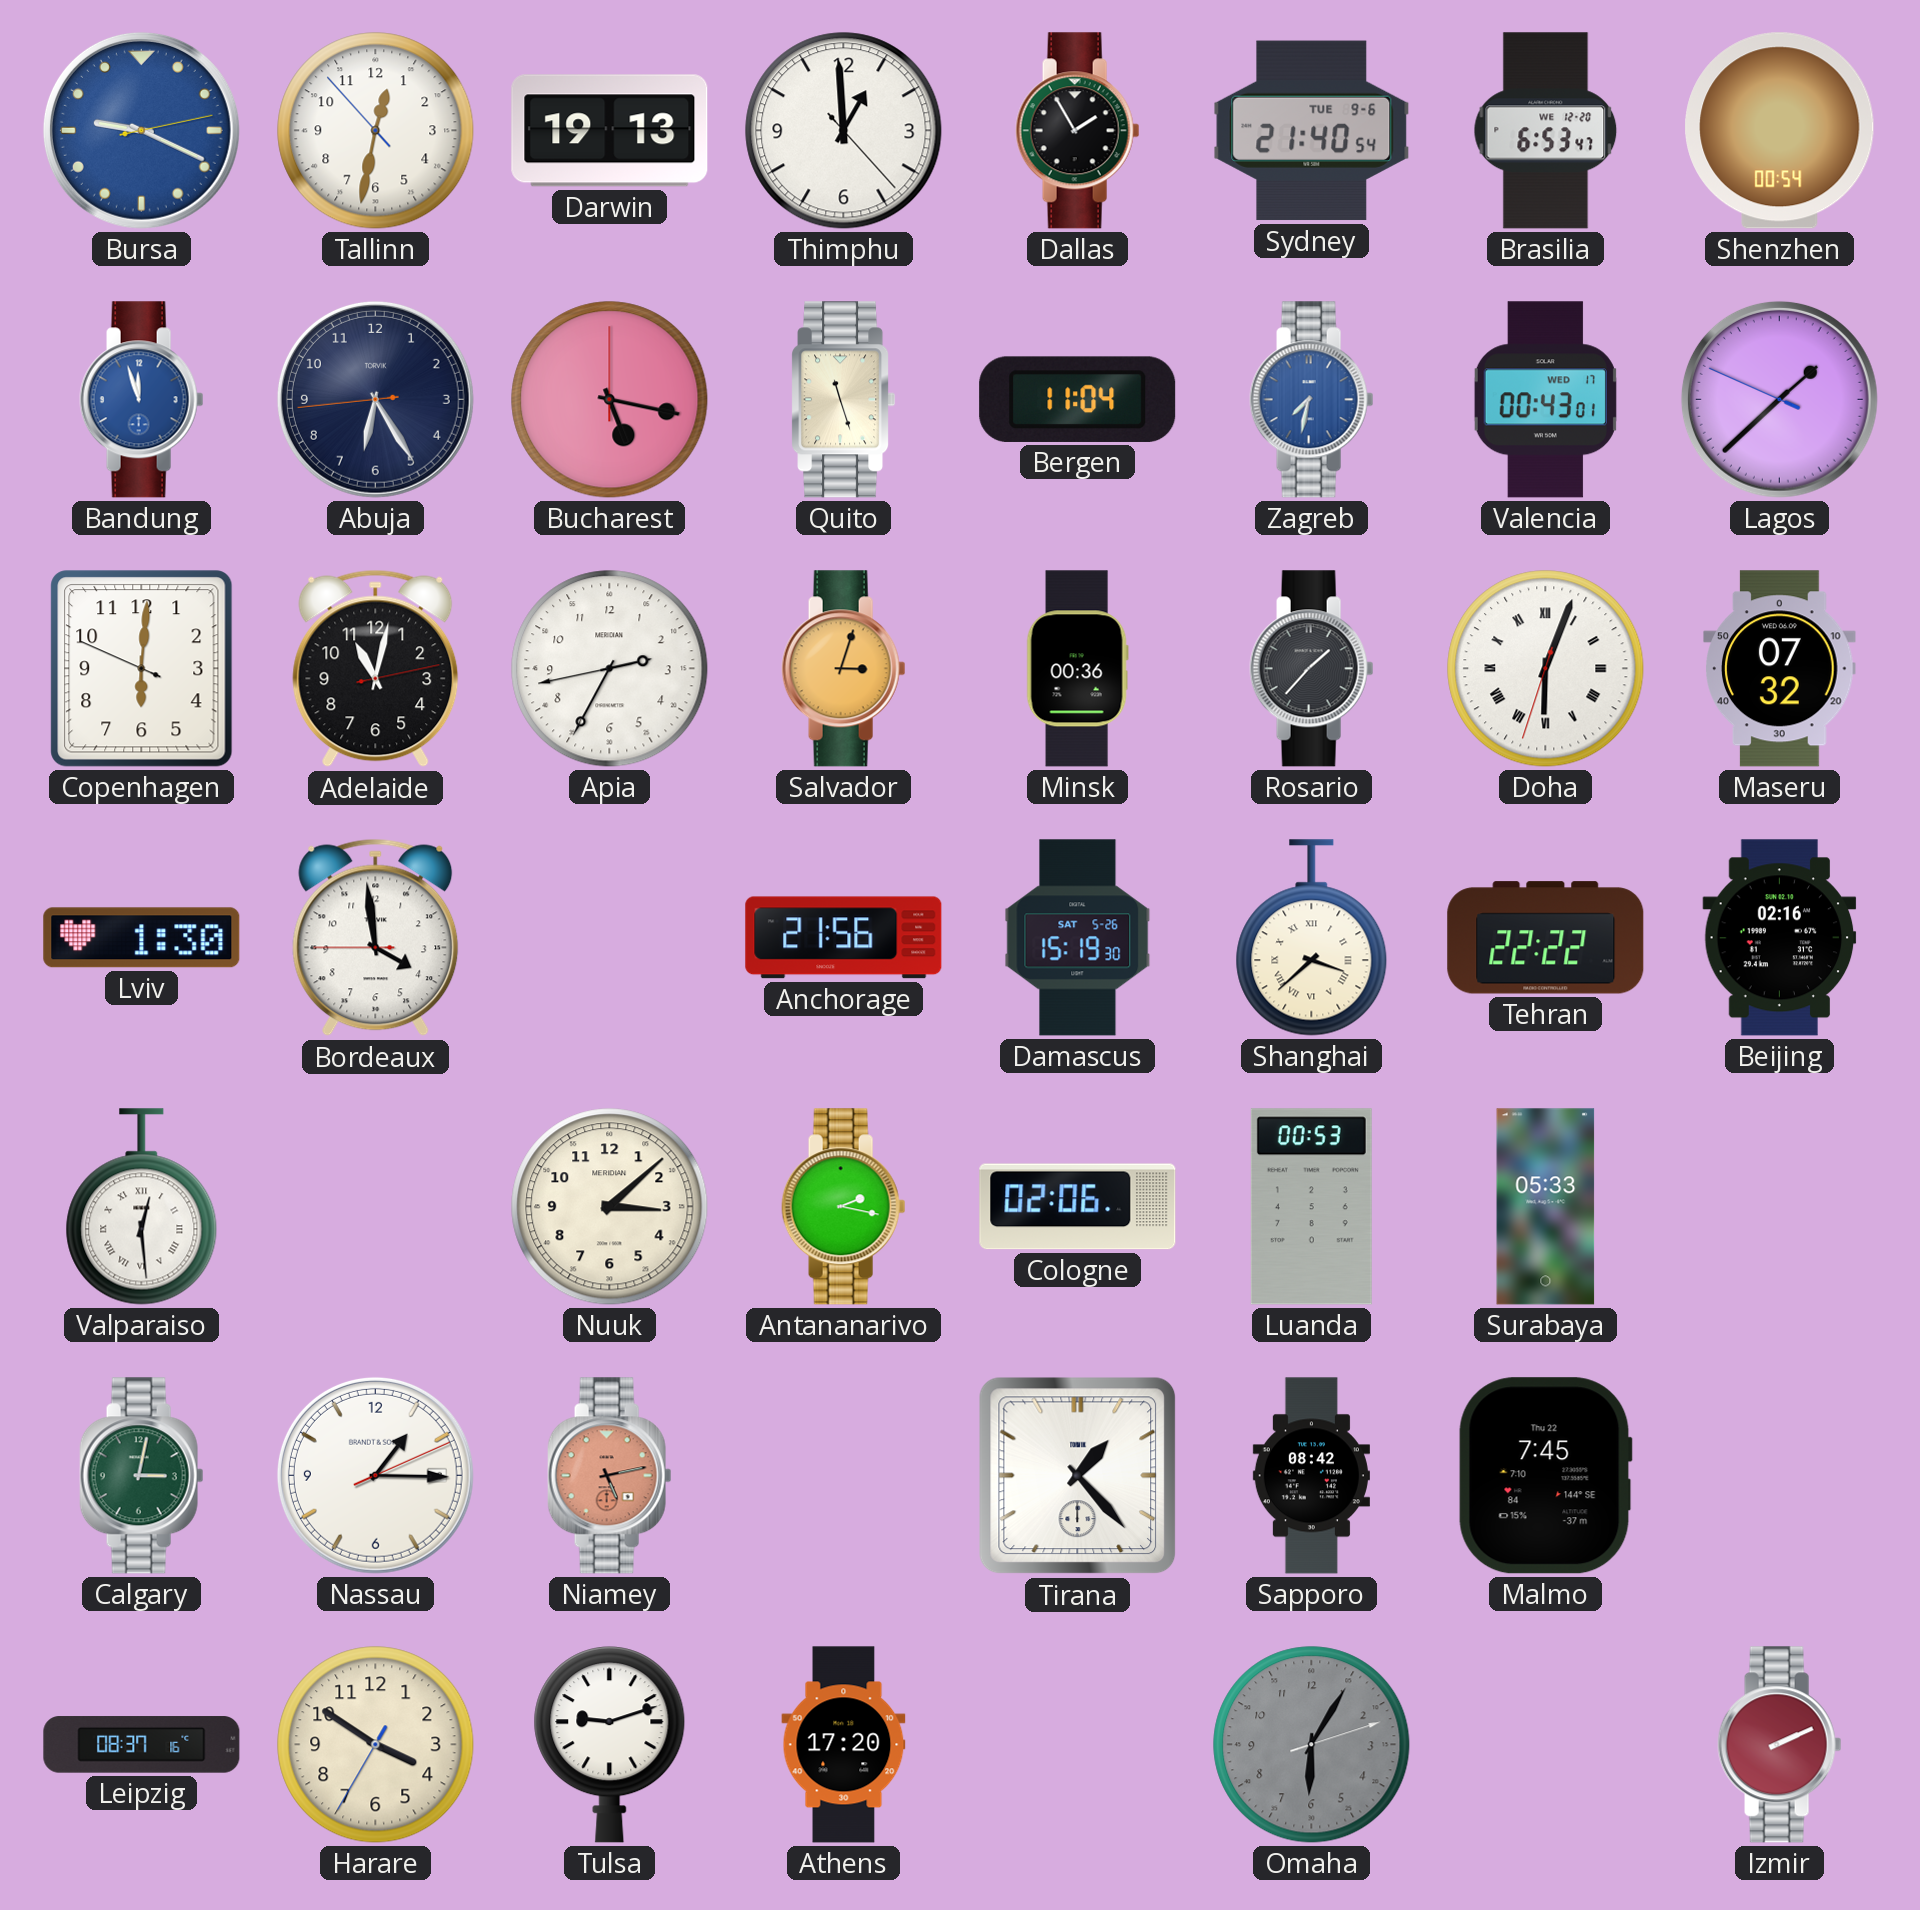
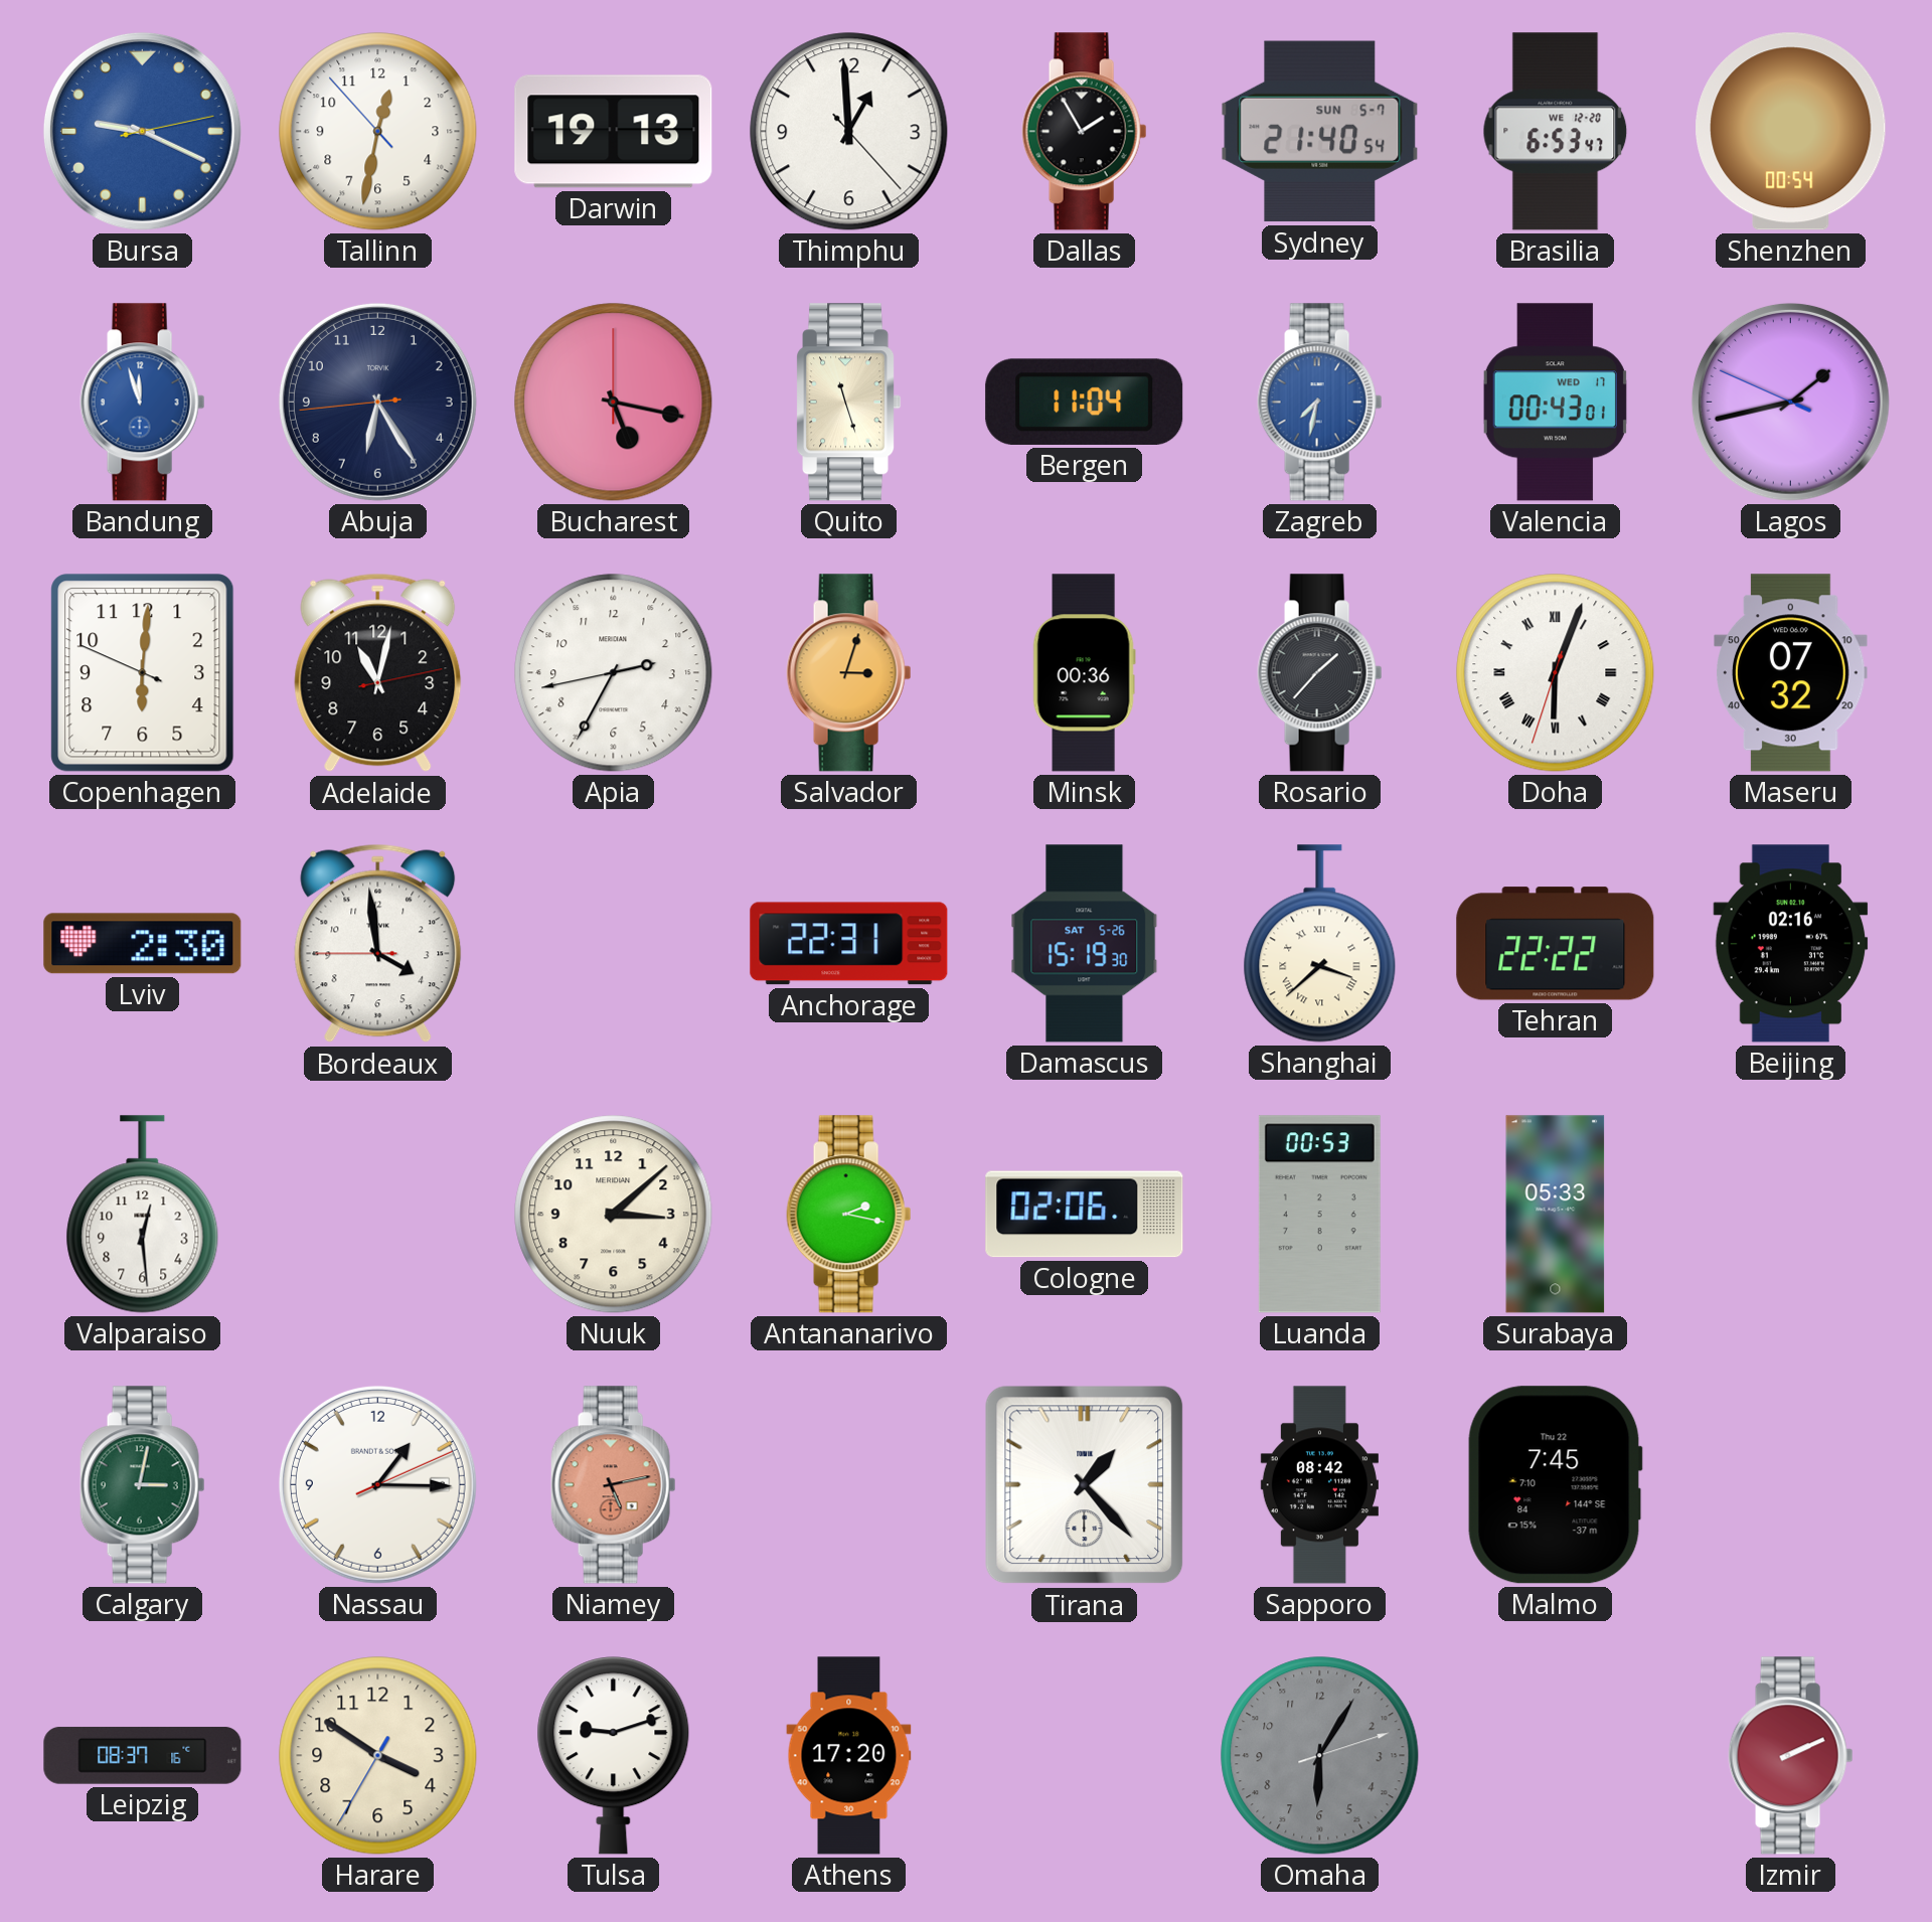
Sydney date: TUE 9-6 -> SUN 5-7
Lagos: 1:37 -> 1:42
Lviv: 1:30 -> 2:30
Anchorage: 21:56 -> 22:31
Valparaiso numerals: Roman -> Arabic
